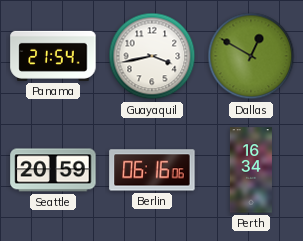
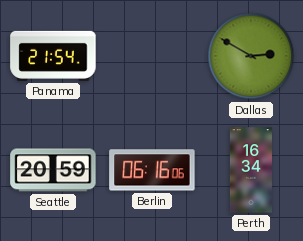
Guayaquil: 3:43 -> none
Dallas: 12:50 -> 2:50
